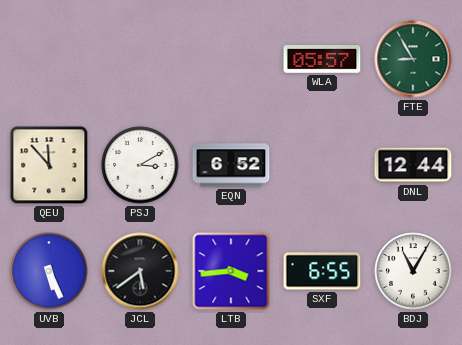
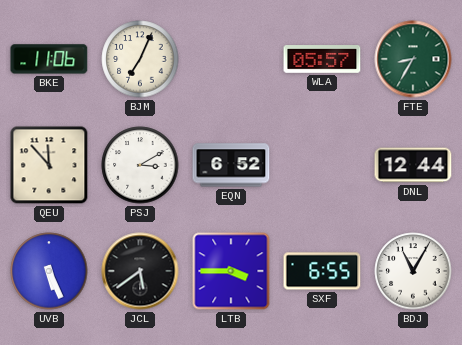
BKE: none -> 11:06
BJM: none -> 7:04
FTE: 8:55 -> 8:35
LTB: 3:44 -> 3:45
